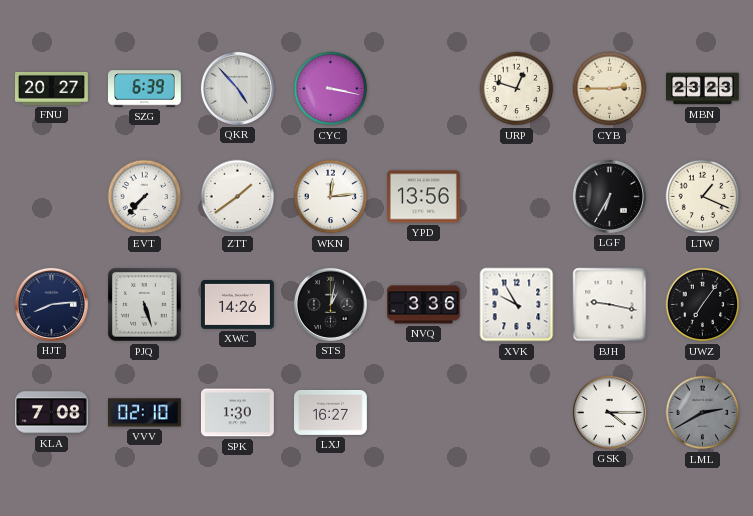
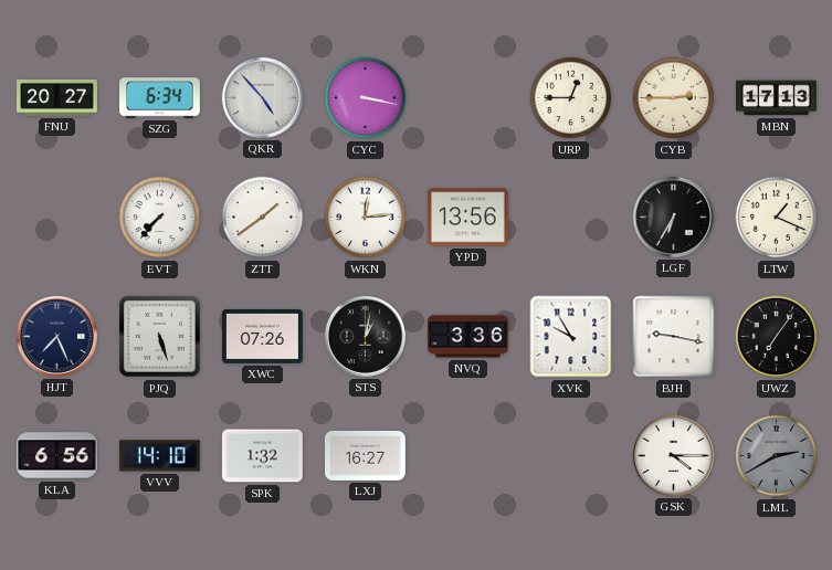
SZG: 6:39 -> 6:34
URP: 12:48 -> 12:45
MBN: 23:23 -> 17:13
HJT: 8:14 -> 7:26
XWC: 14:26 -> 07:26
KLA: 7:08 -> 6:56
VVV: 02:10 -> 14:10
SPK: 1:30 -> 1:32
